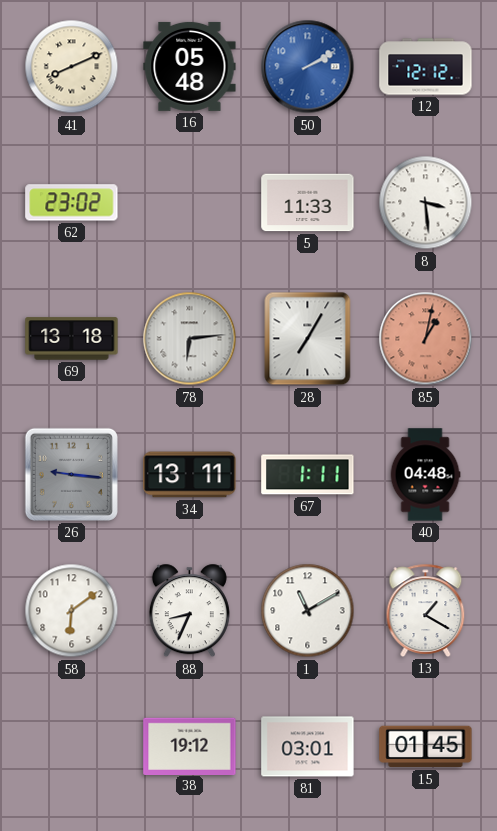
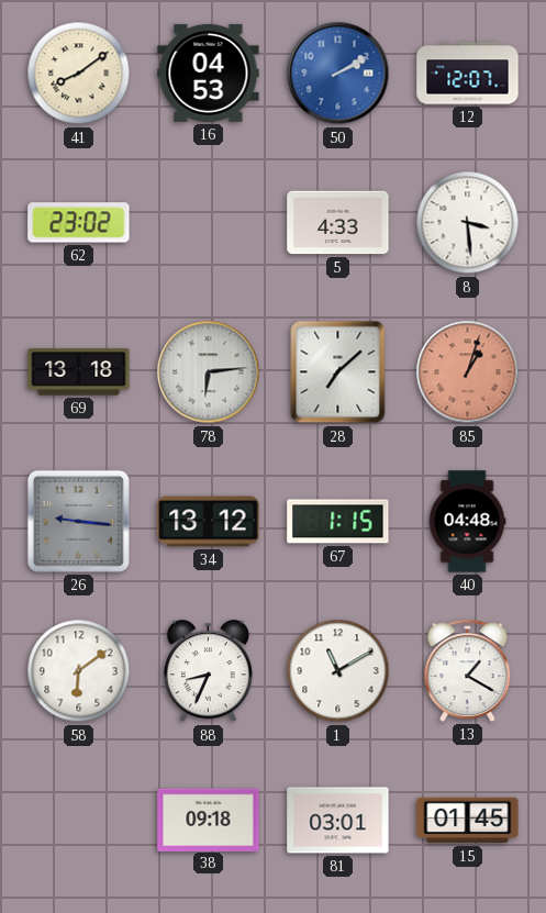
41: 8:11 -> 8:09
16: 05:48 -> 04:53
12: 12:12 -> 12:07
5: 11:33 -> 4:33
28: 7:05 -> 7:08
85: 1:02 -> 1:03
34: 13:11 -> 13:12
67: 1:11 -> 1:15
38: 19:12 -> 09:18
